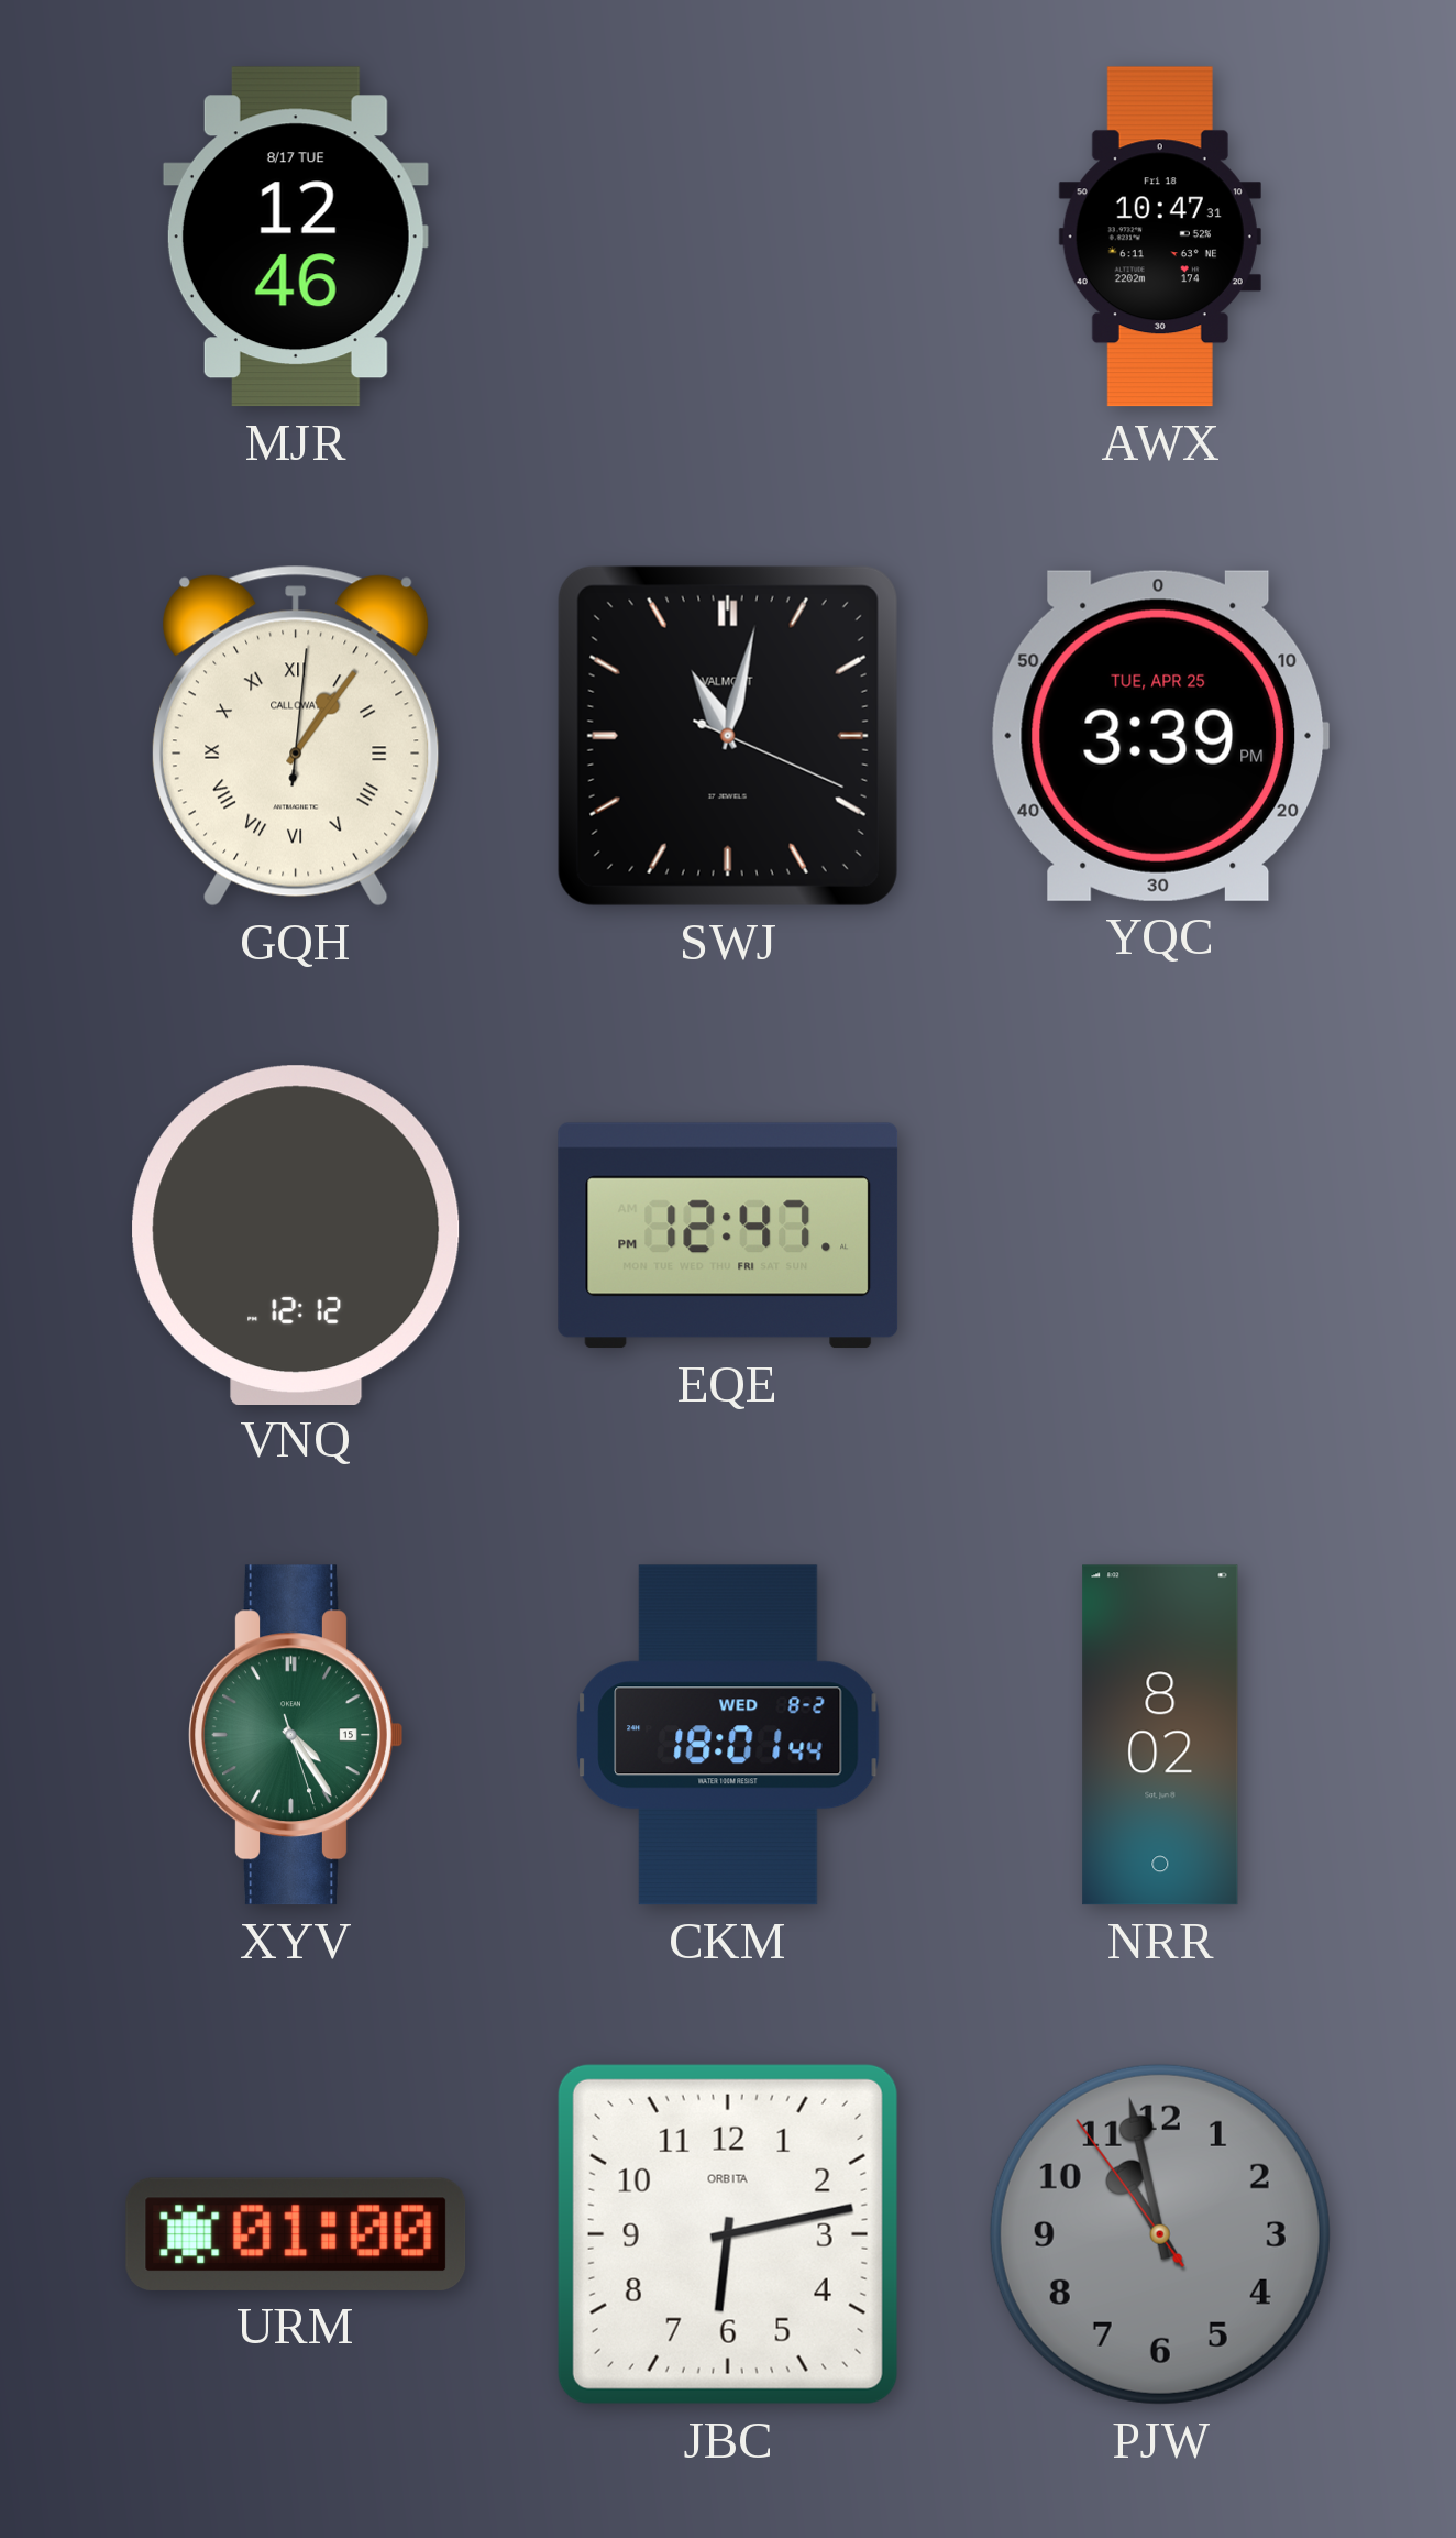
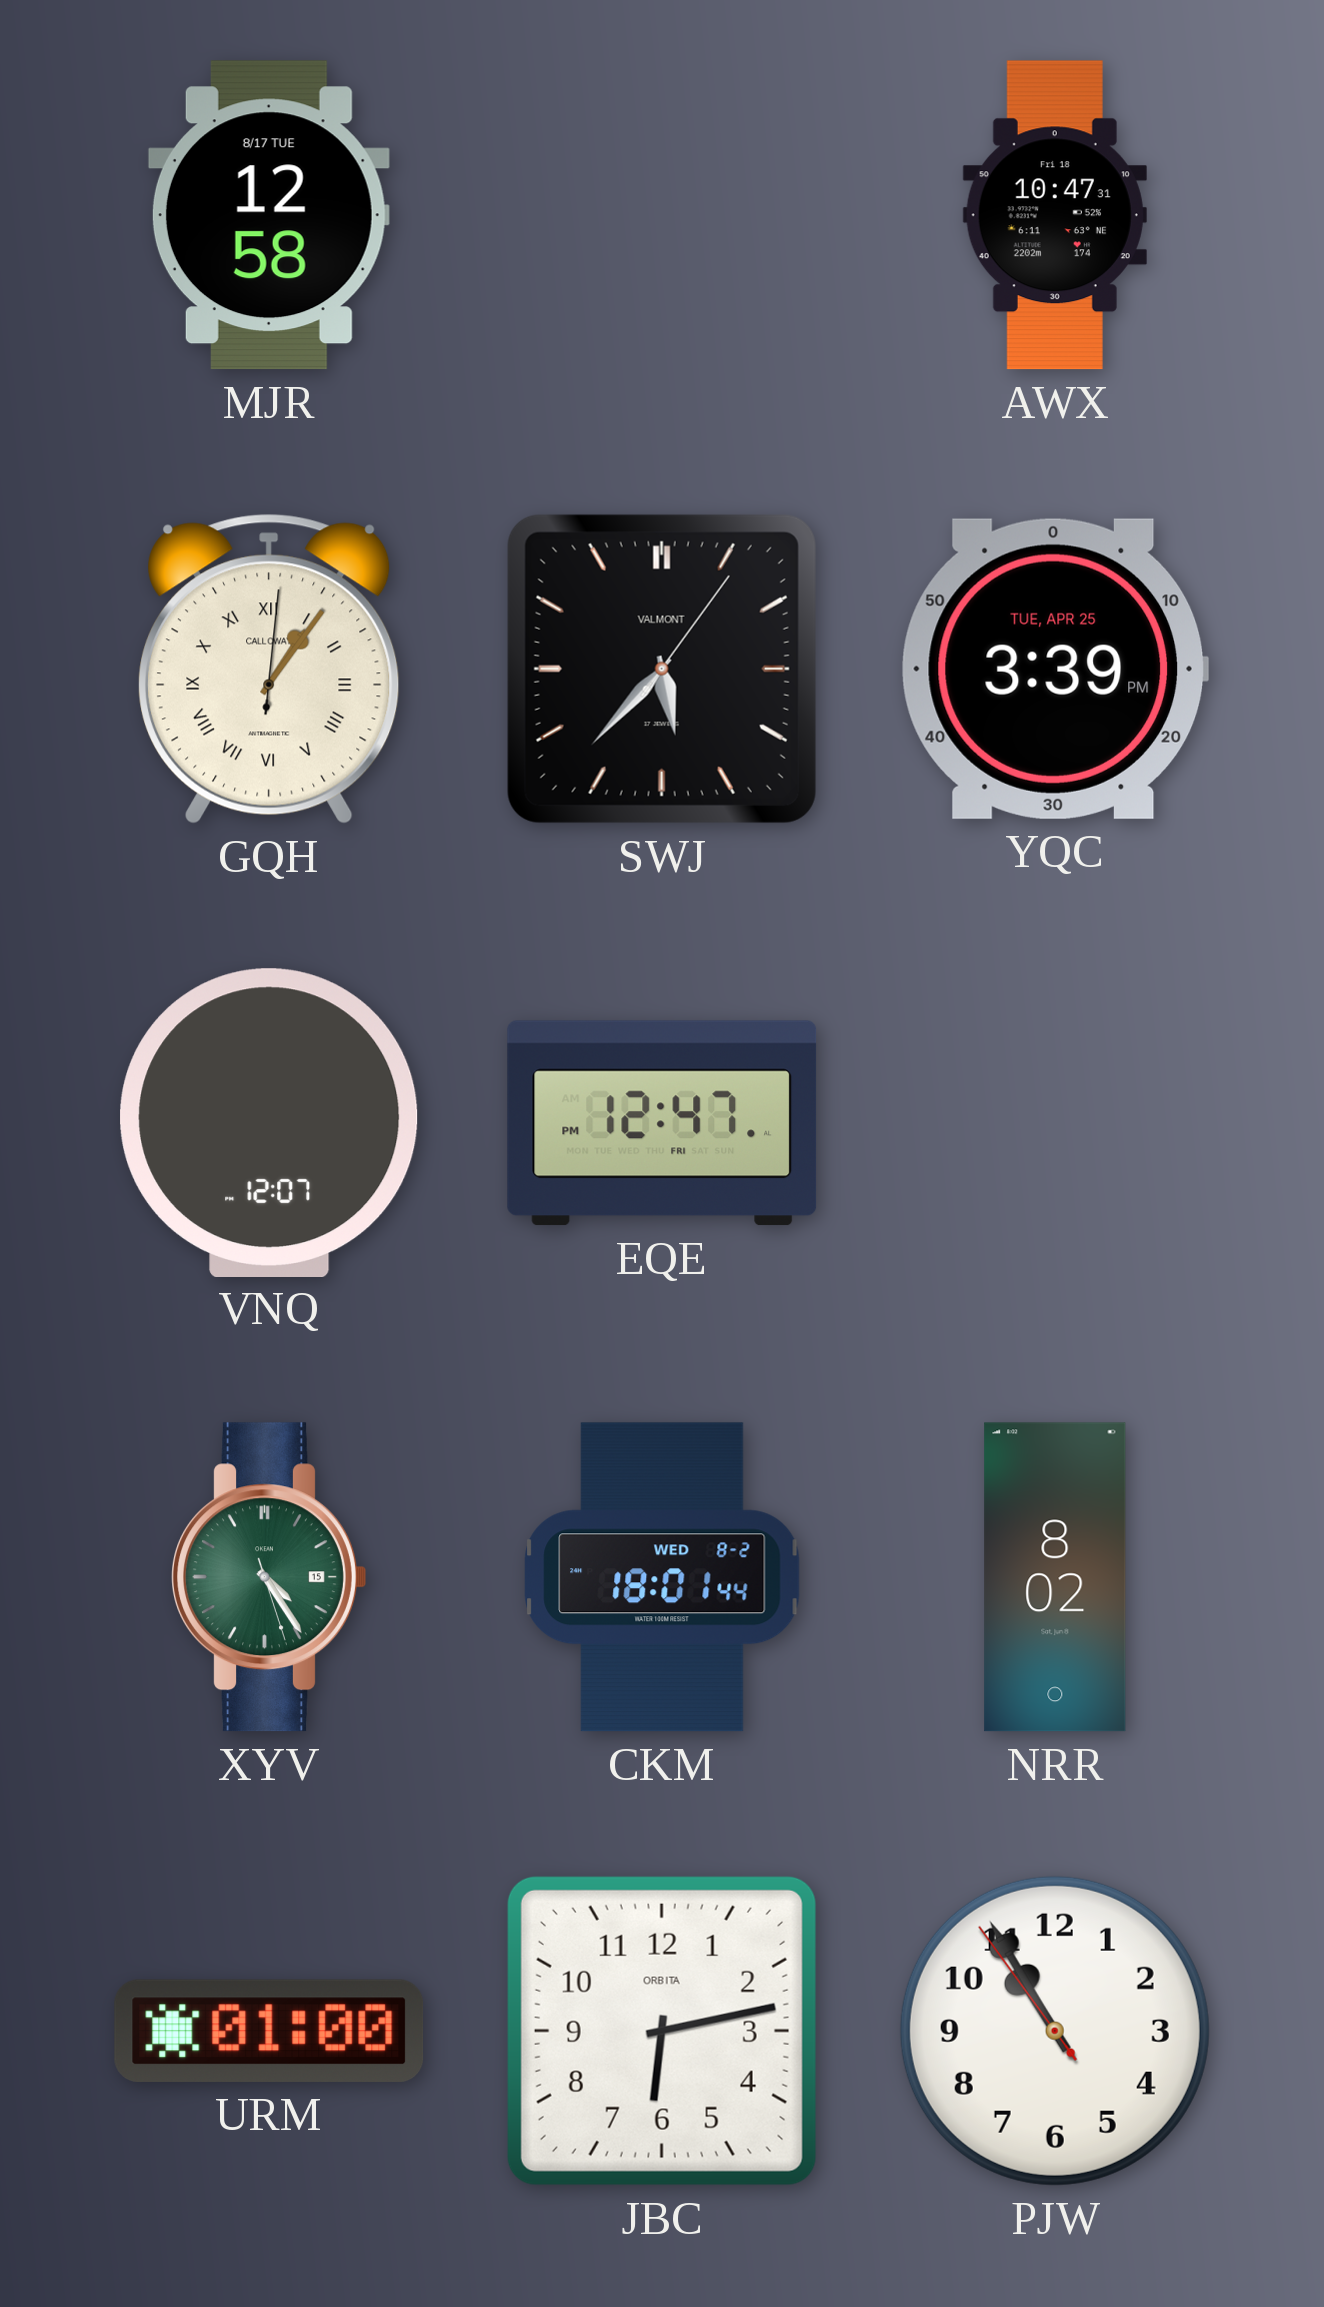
MJR: 12:46 -> 12:58
SWJ: 11:02 -> 5:37
VNQ: 12:12 -> 12:07
PJW: 10:57 -> 10:54
PJW dial: grey -> white
